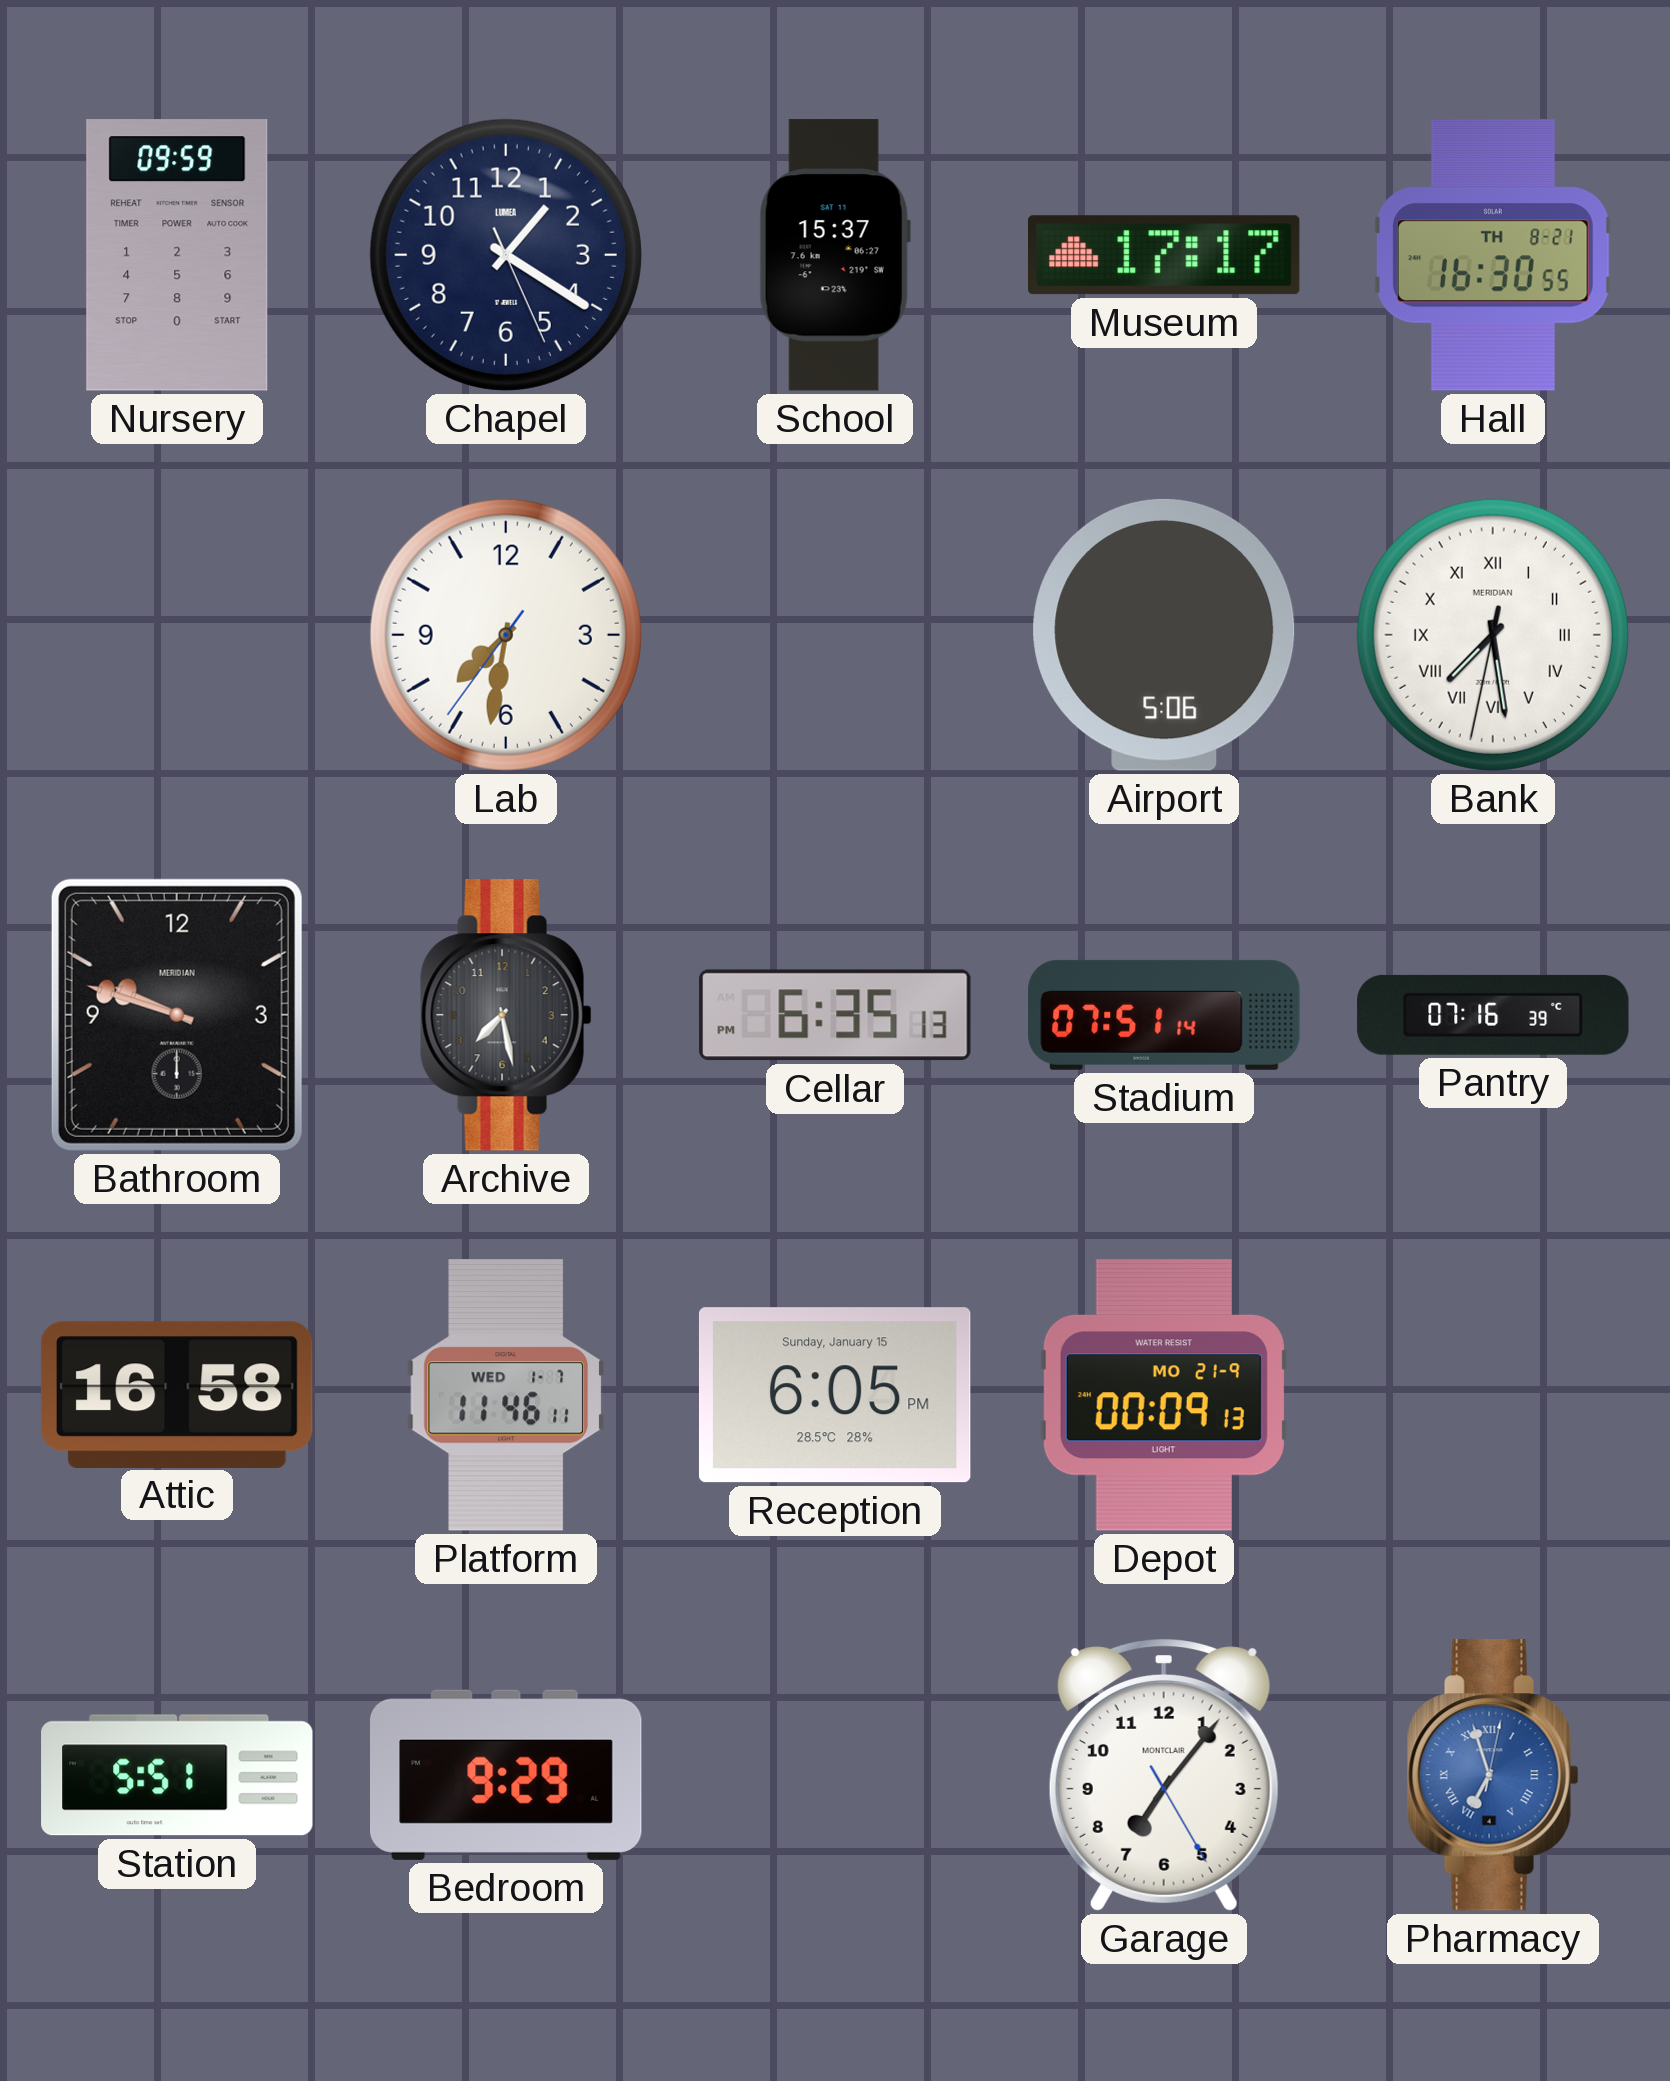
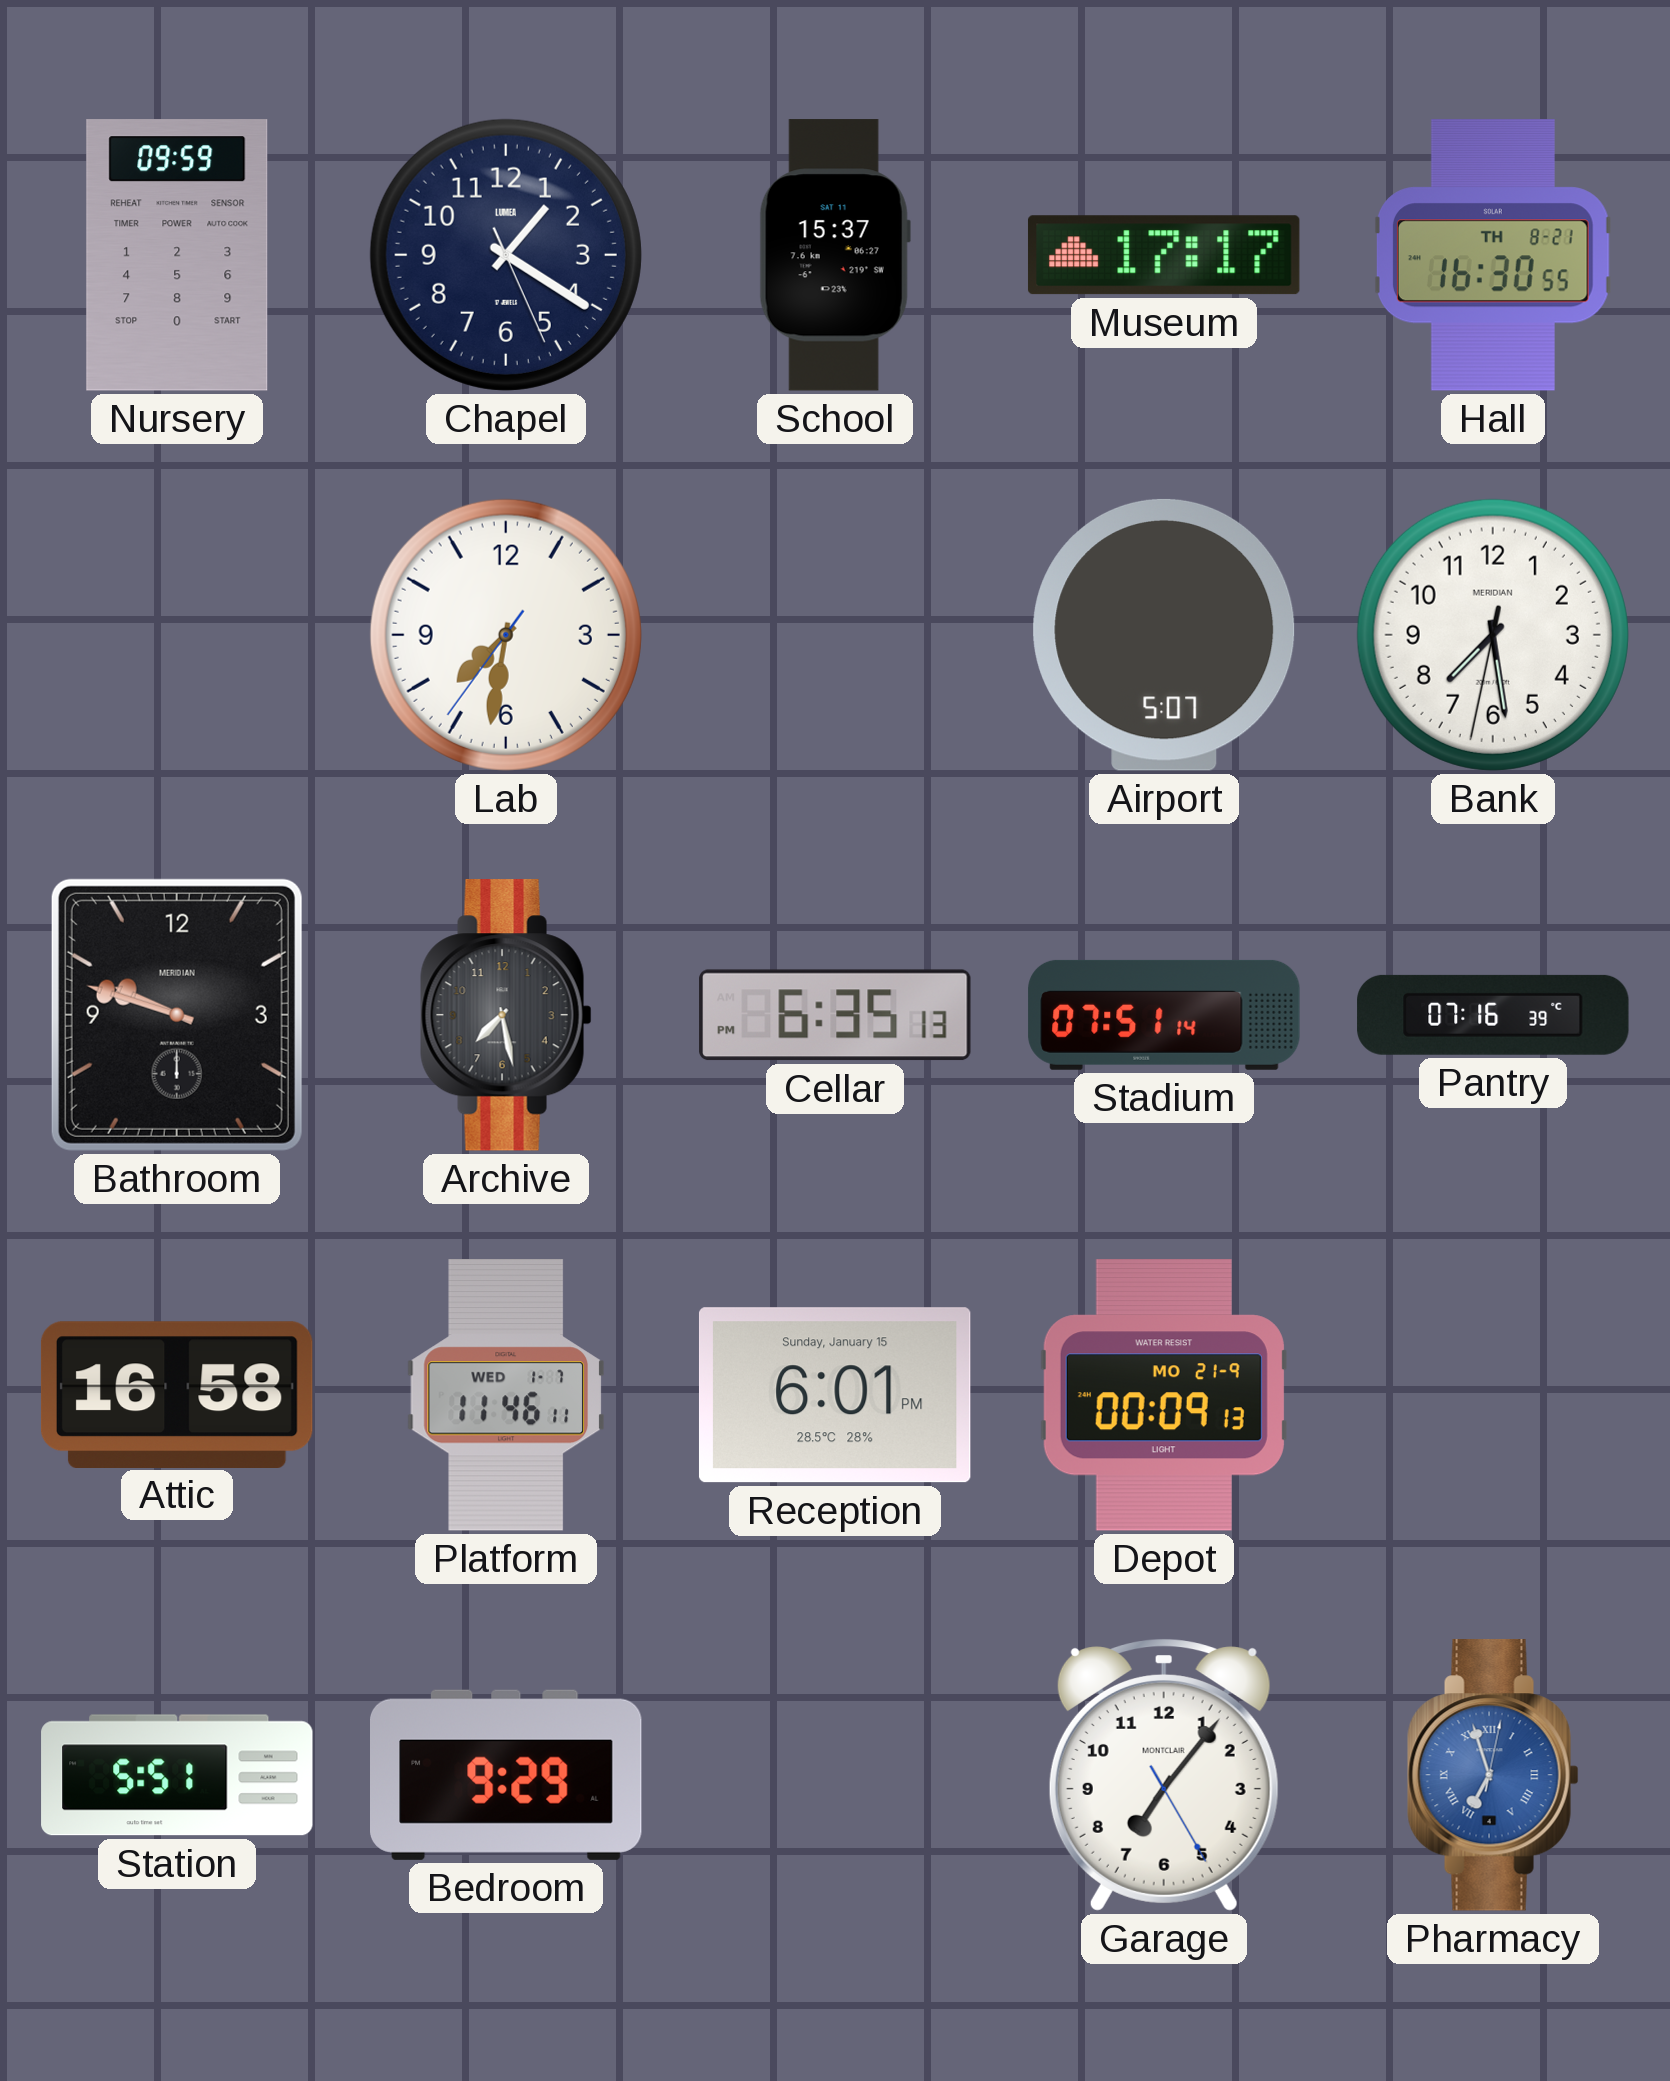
Airport: 5:06 -> 5:07
Bank numerals: Roman -> Arabic
Reception: 6:05 -> 6:01
